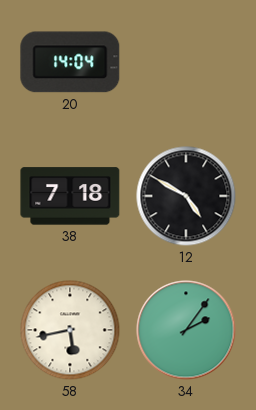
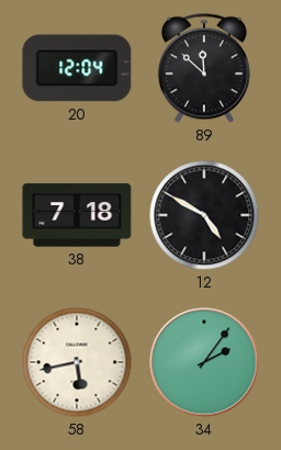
20: 14:04 -> 12:04
89: none -> 11:52
